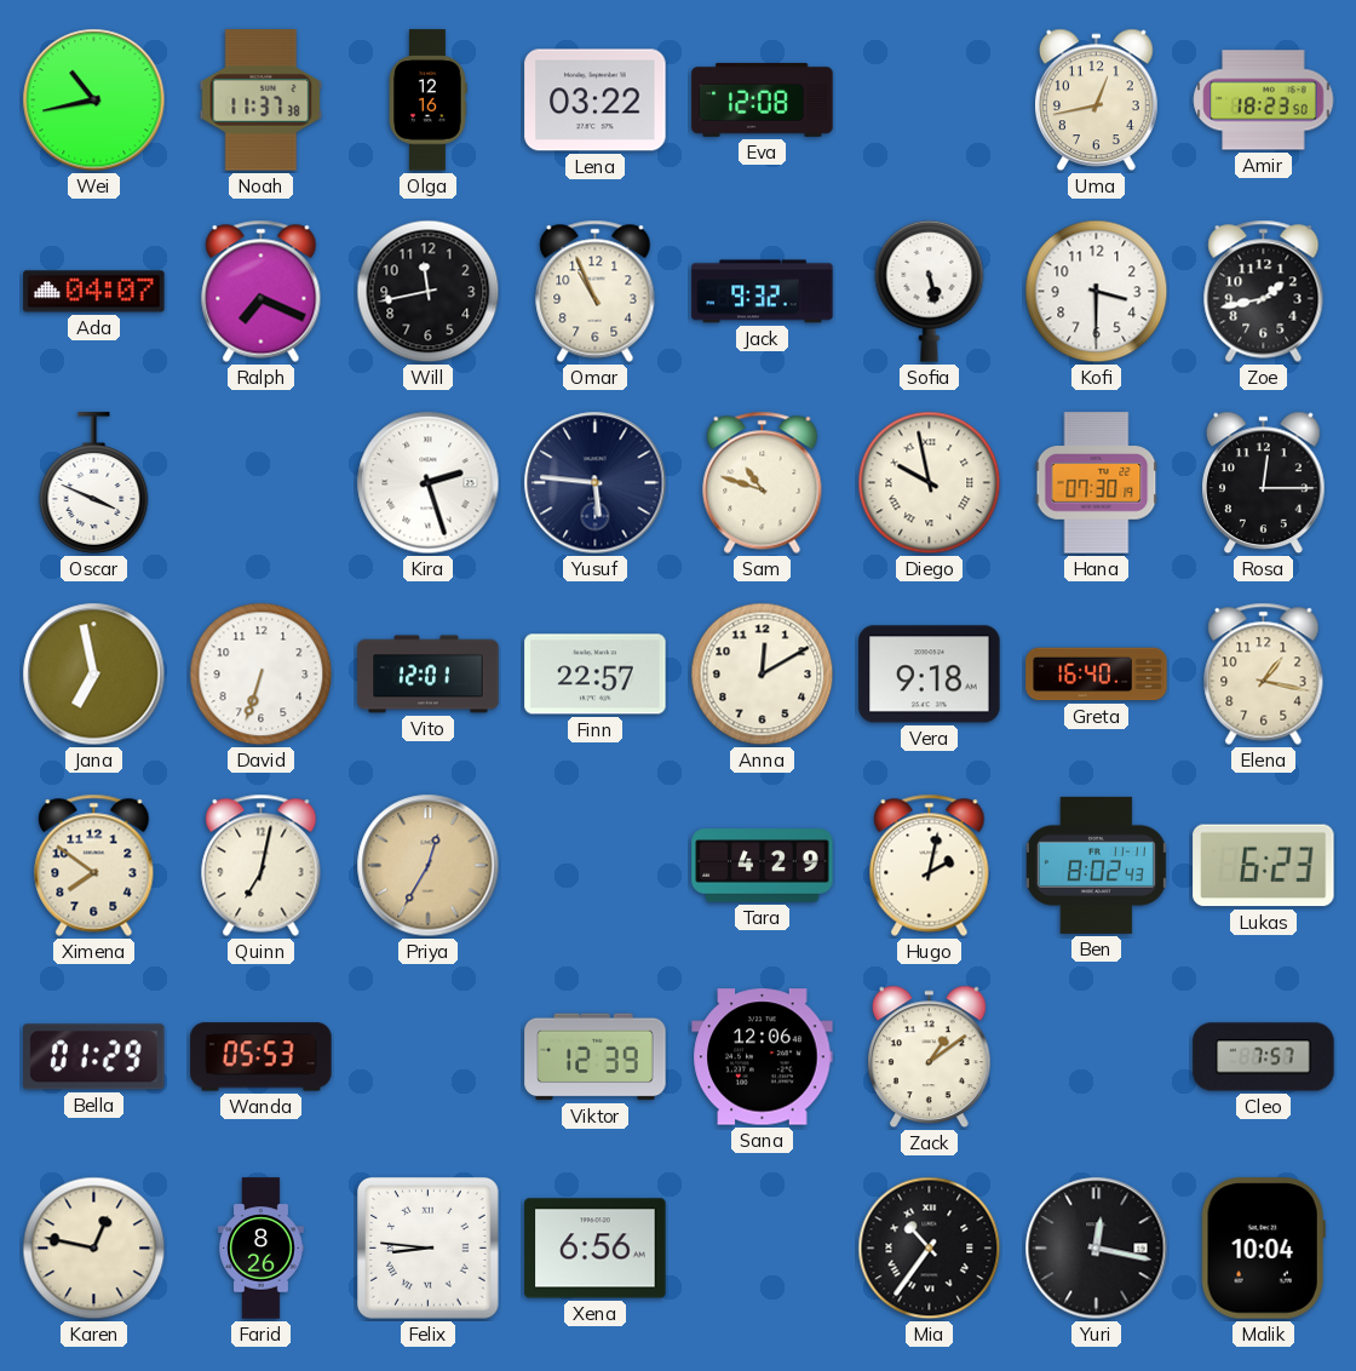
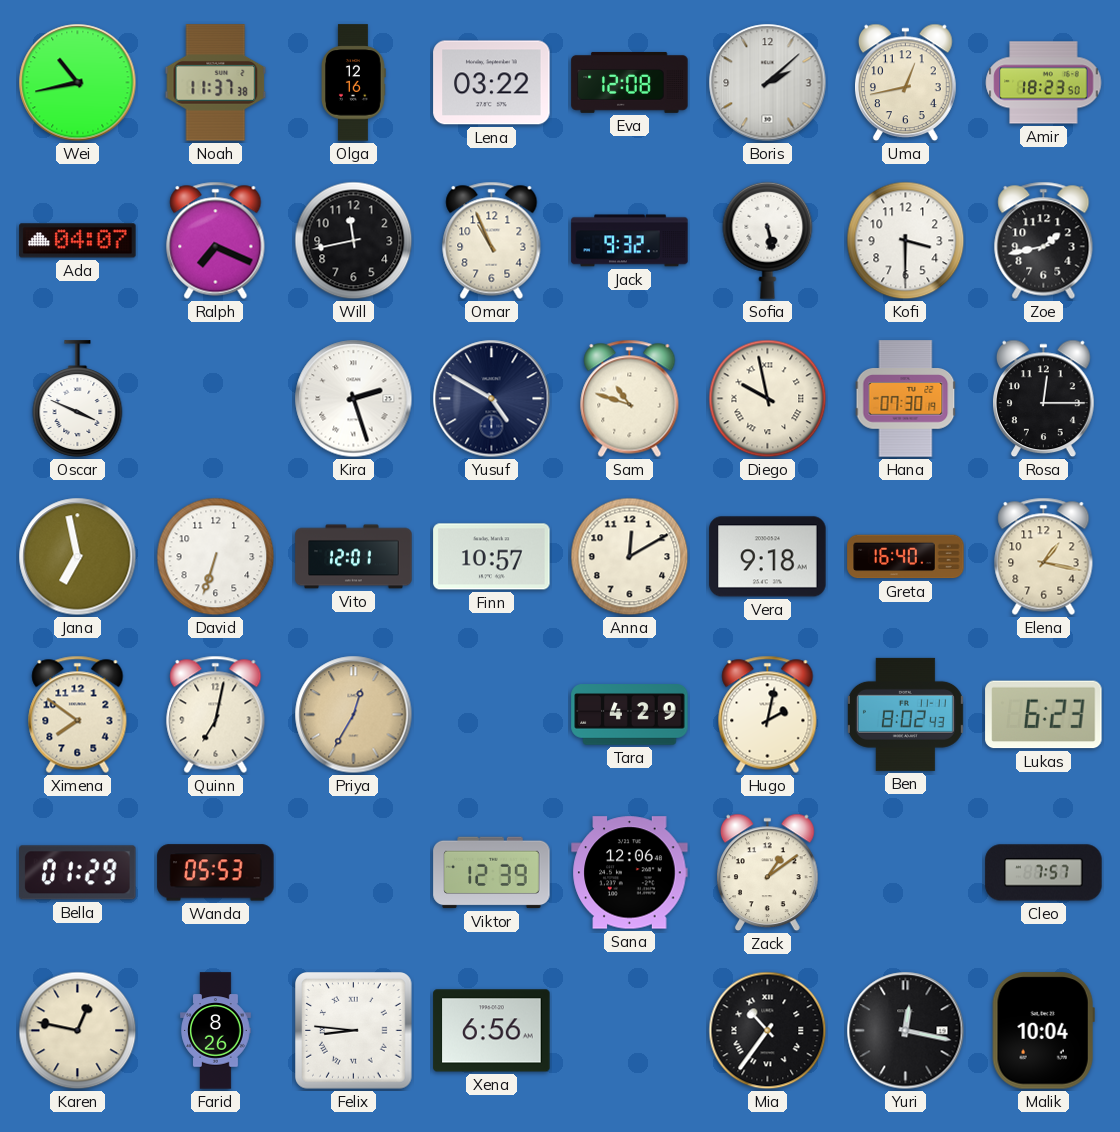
Boris: none -> 2:08
Yusuf: 5:46 -> 4:50
Finn: 22:57 -> 10:57
